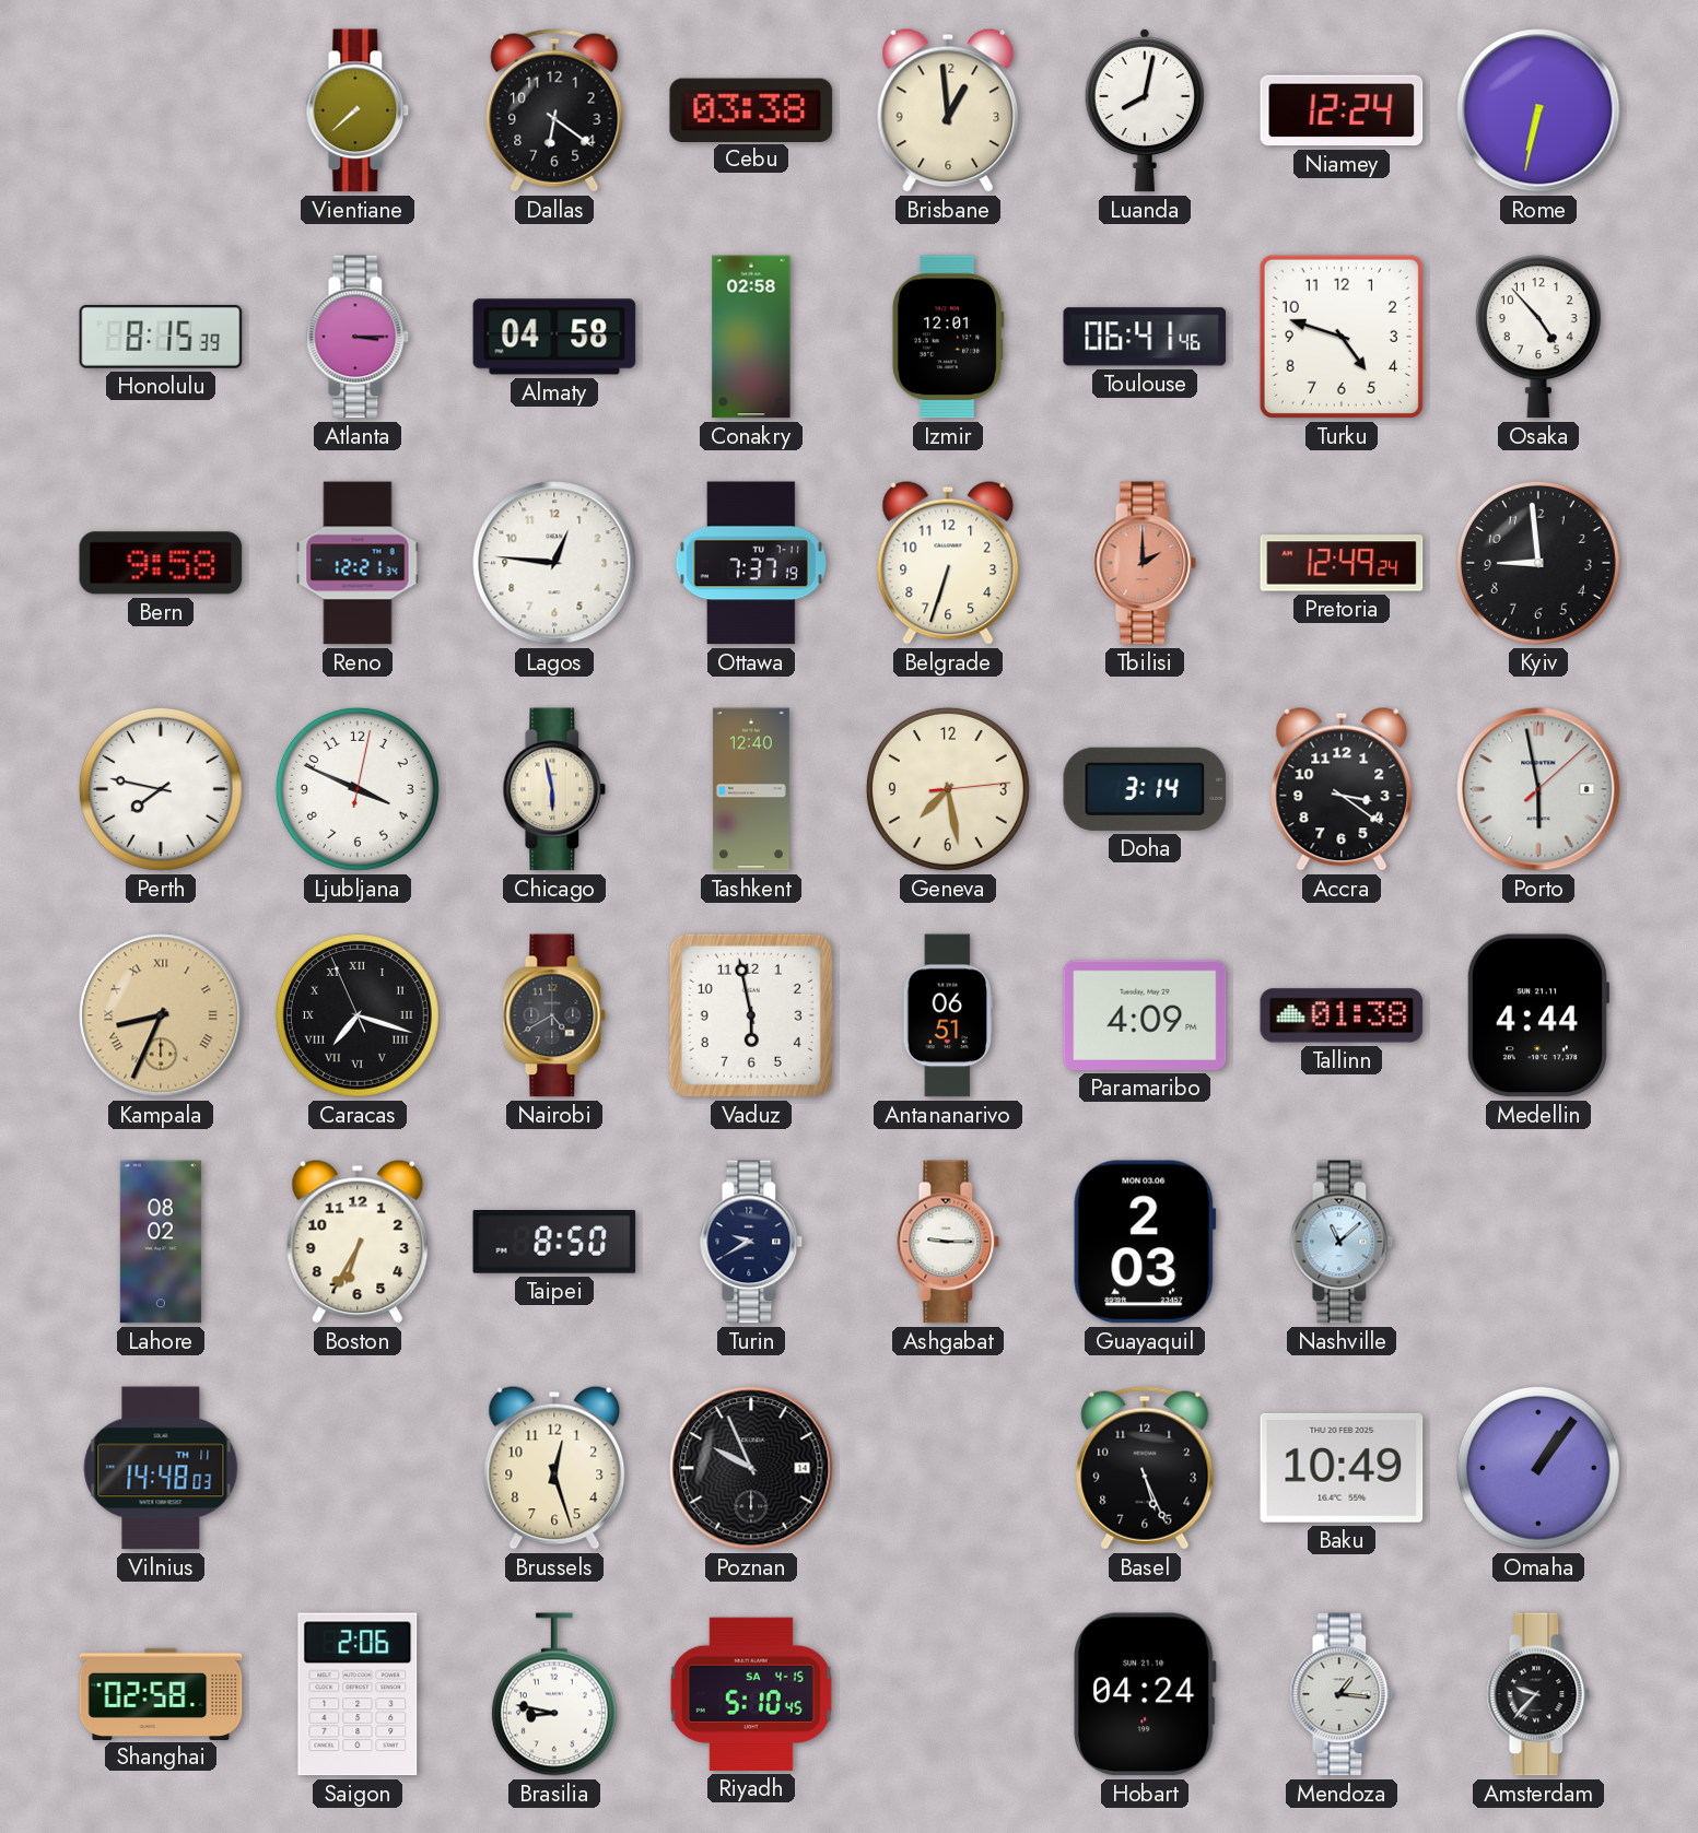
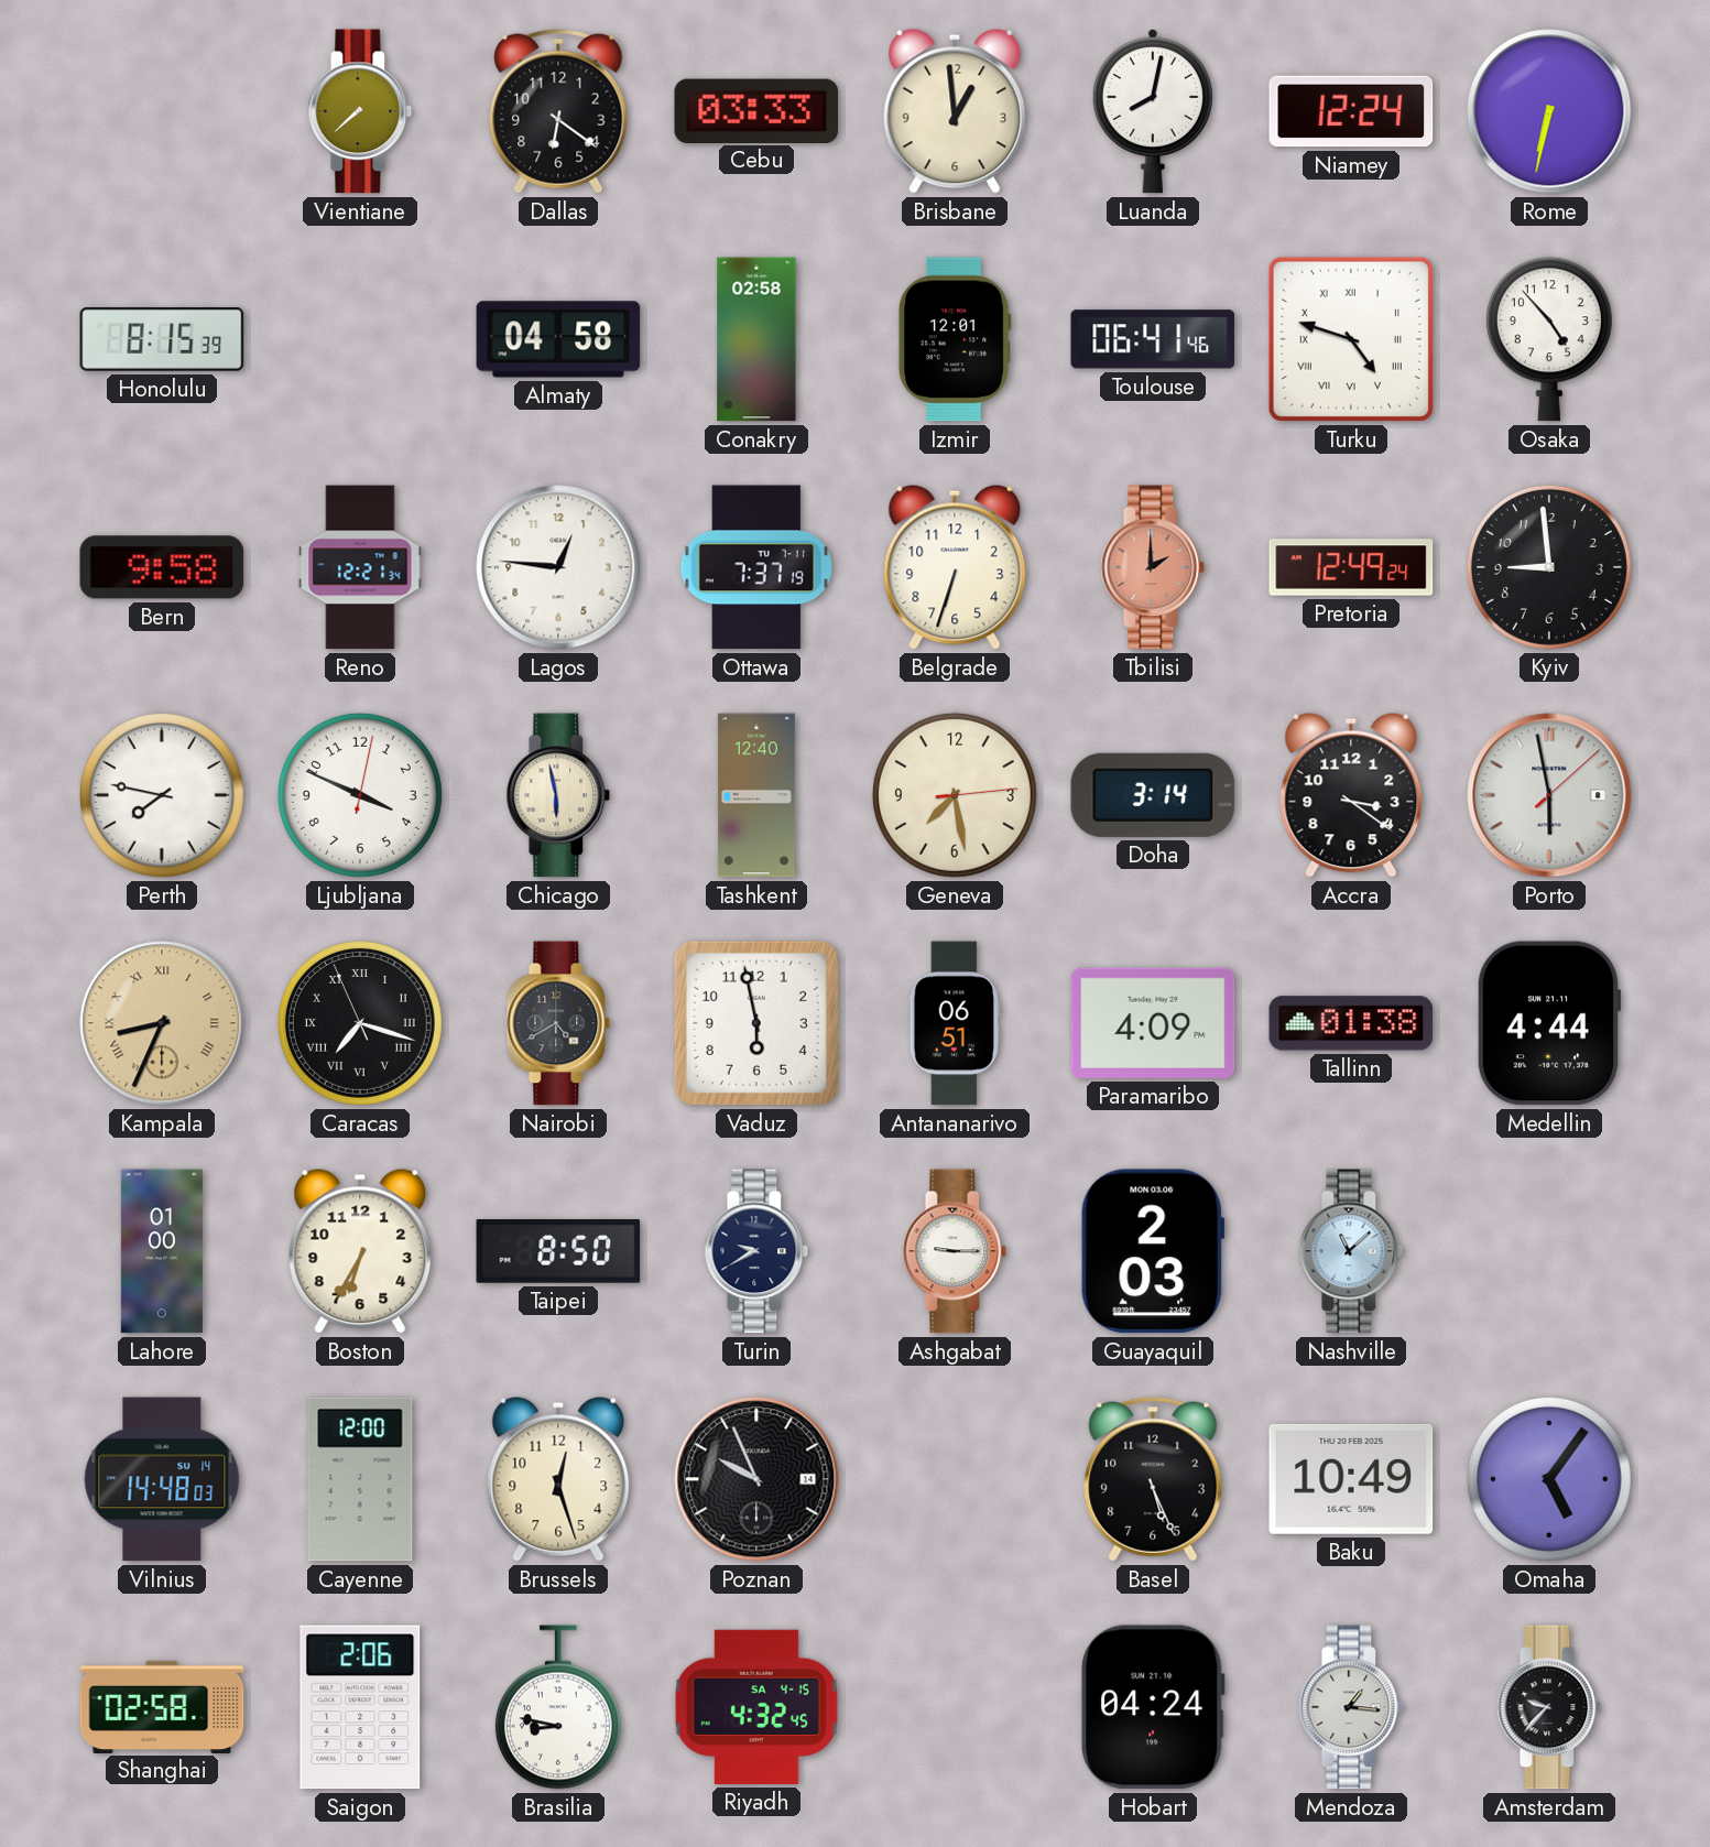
Cebu: 03:38 -> 03:33
Atlanta: 3:15 -> none
Turku numerals: Arabic -> Roman
Lahore: 08:02 -> 01:00
Vilnius date: TH 11 -> SU 14
Cayenne: none -> 12:00
Omaha: 1:06 -> 5:06
Riyadh: 5:10 -> 4:32
